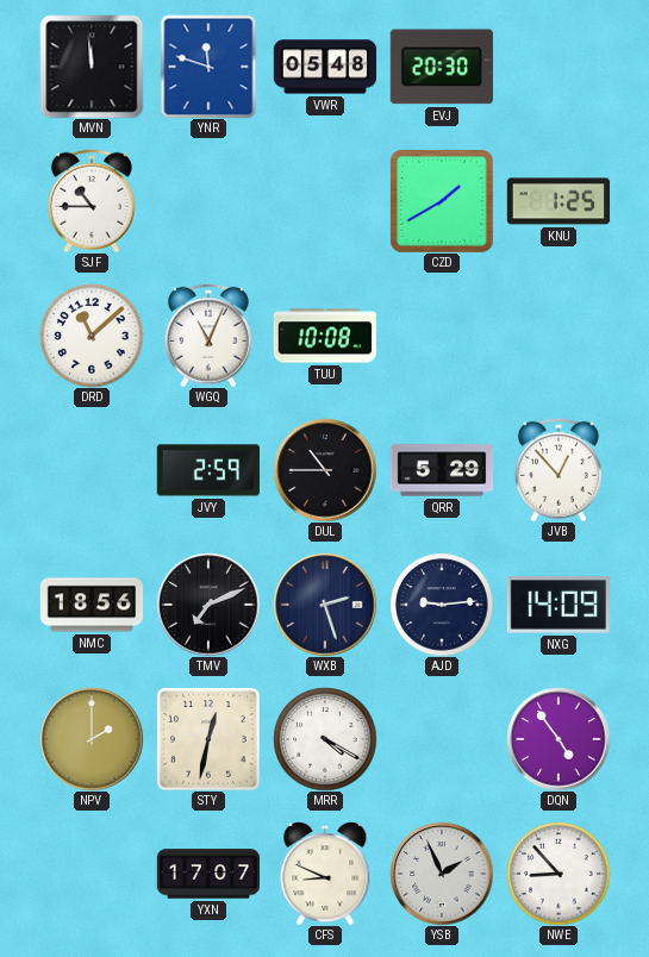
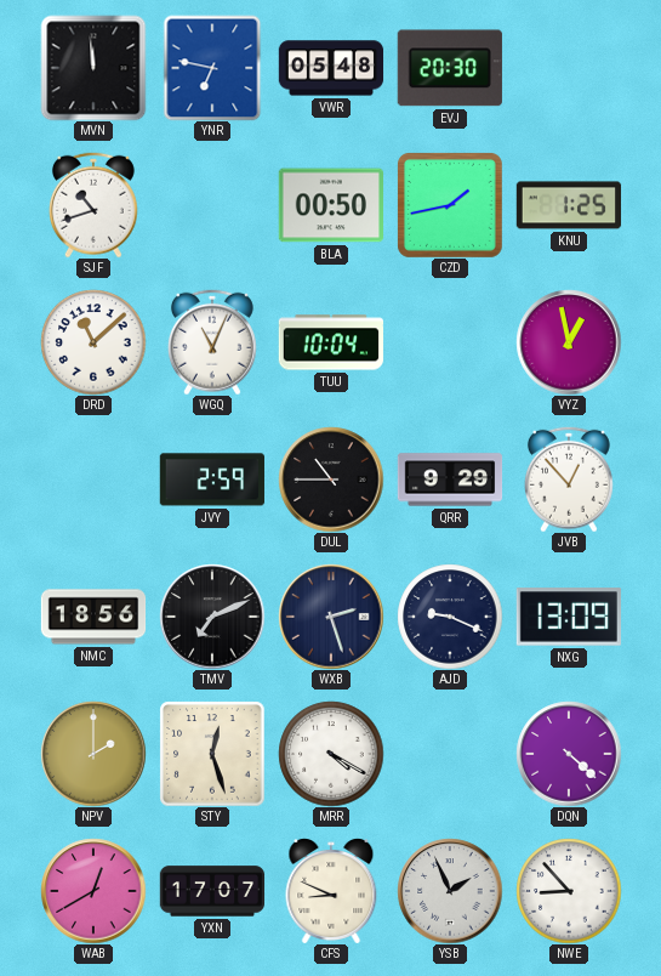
YNR: 11:48 -> 6:47
SJF: 10:45 -> 10:42
BLA: none -> 00:50
CZD: 1:40 -> 1:43
TUU: 10:08 -> 10:04
VYZ: none -> 12:58
QRR: 5:29 -> 9:29
AJD: 9:14 -> 9:19
NXG: 14:09 -> 13:09
STY: 12:32 -> 12:27
DQN: 4:54 -> 4:22
WAB: none -> 12:40
